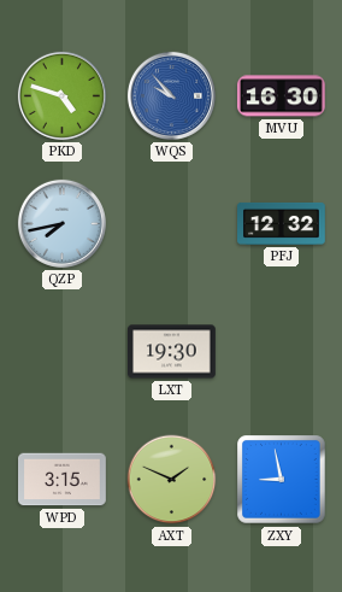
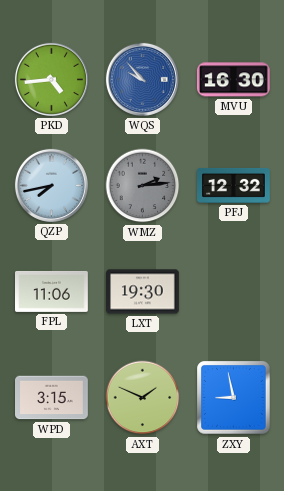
PKD: 4:48 -> 4:44
WMZ: none -> 2:14
FPL: none -> 11:06
